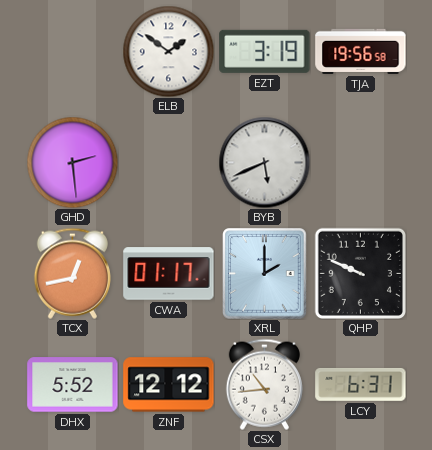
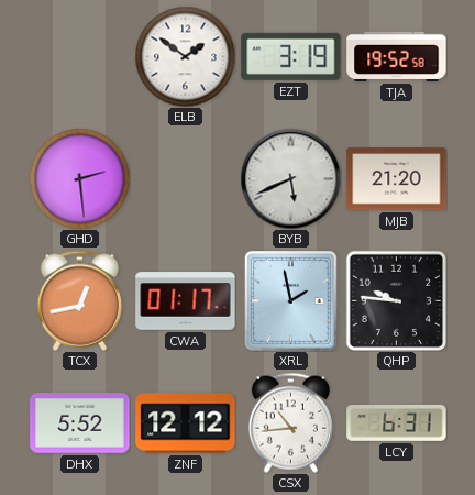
TJA: 19:56 -> 19:52
MJB: none -> 21:20
XRL: 2:00 -> 1:58
QHP: 9:49 -> 9:46
